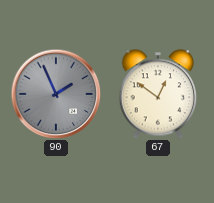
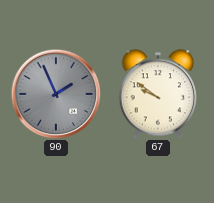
67: 12:51 -> 9:51
